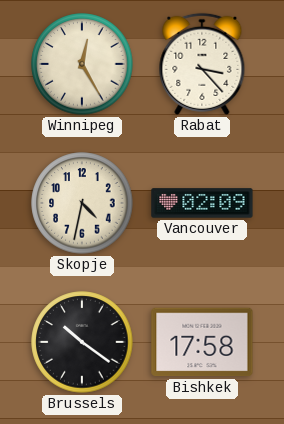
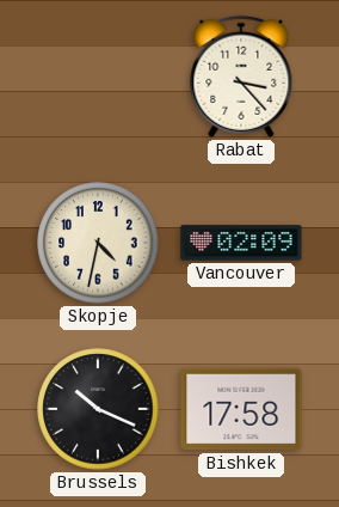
Winnipeg: 12:25 -> none
Brussels: 10:21 -> 10:19
